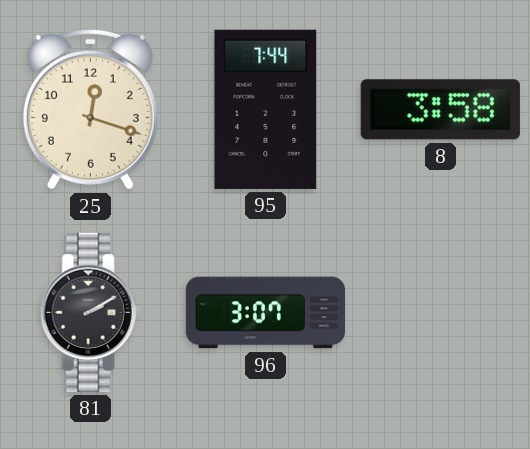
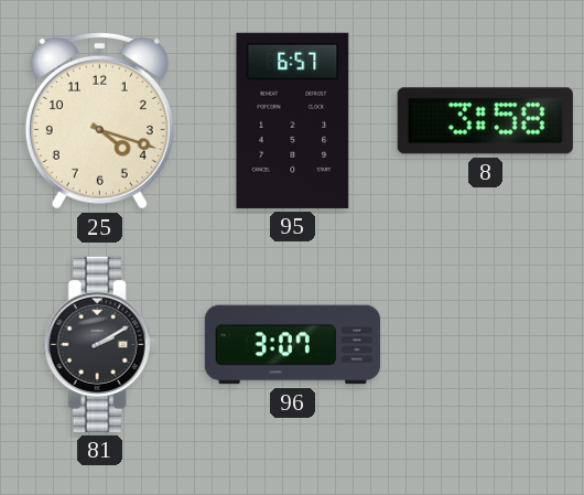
25: 12:18 -> 4:18
95: 7:44 -> 6:57
